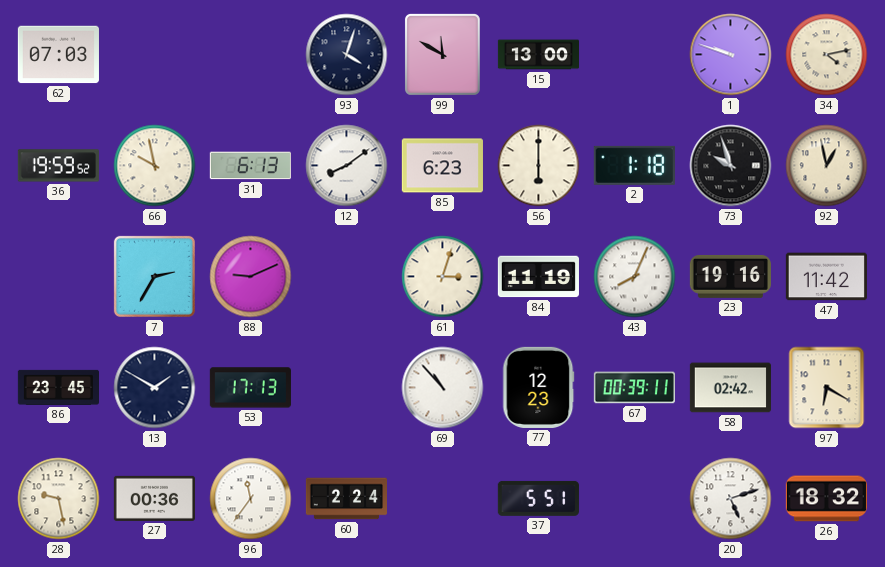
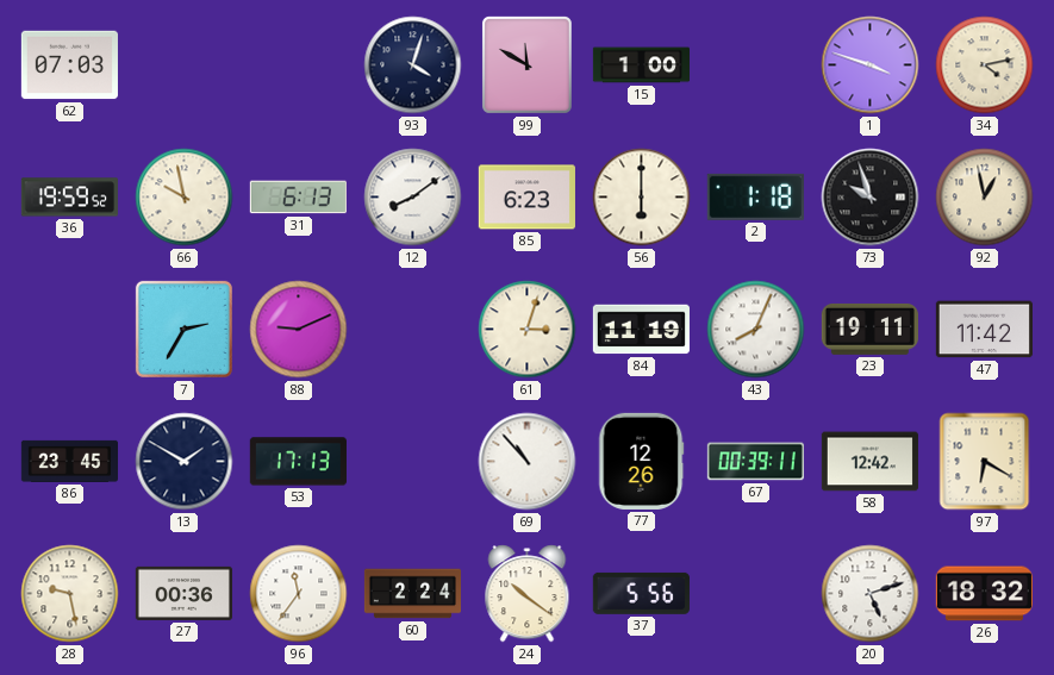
15: 13:00 -> 1:00
1: 9:48 -> 3:48
23: 19:16 -> 19:11
77: 12:23 -> 12:26
58: 02:42 -> 12:42
24: none -> 10:21
37: 5:51 -> 5:56
